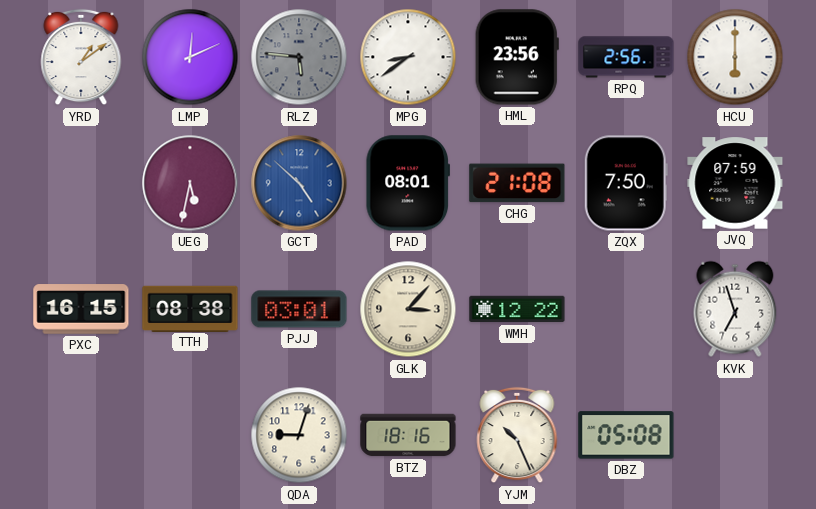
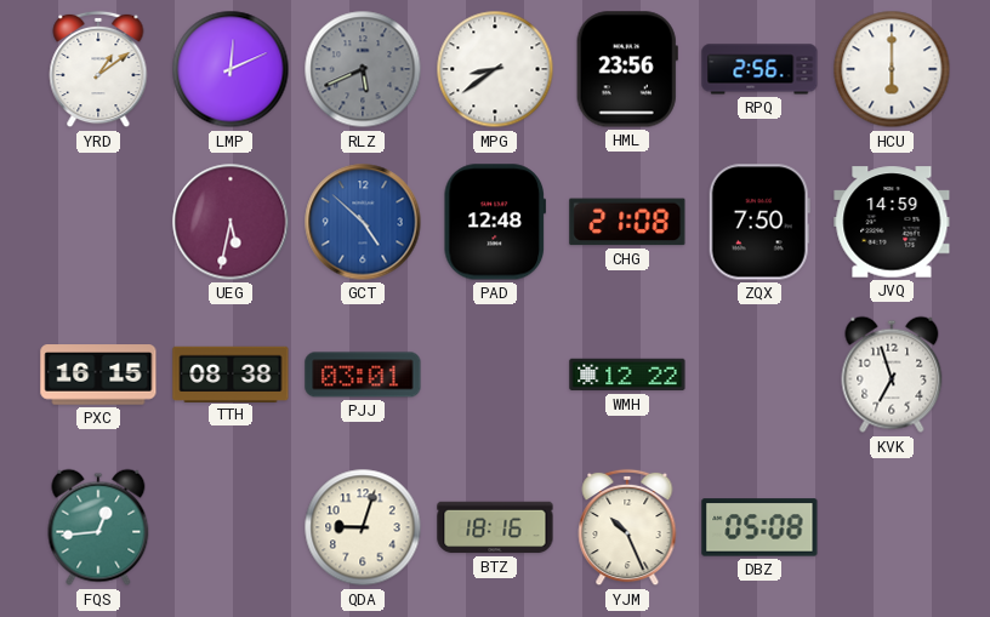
RLZ: 5:46 -> 5:41
PAD: 08:01 -> 12:48
JVQ: 07:59 -> 14:59
GLK: 3:07 -> none
FQS: none -> 12:44
